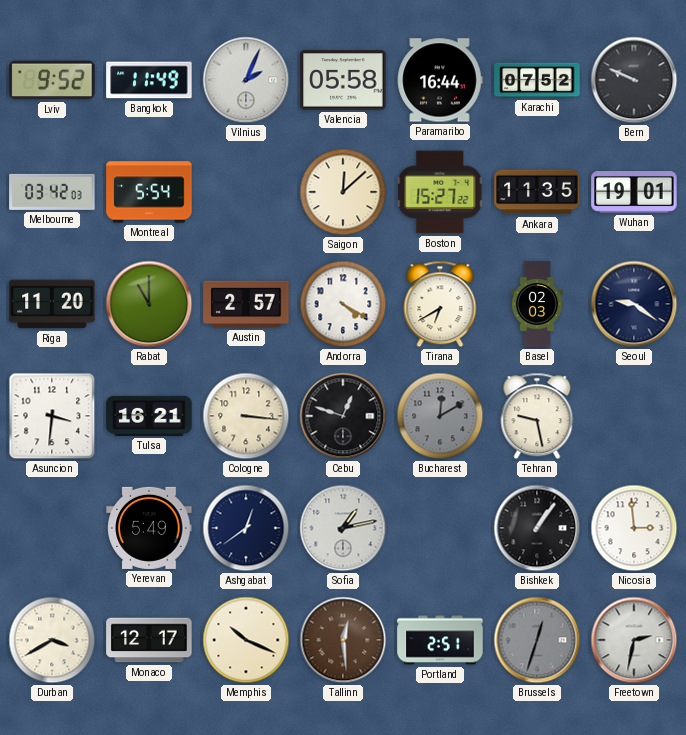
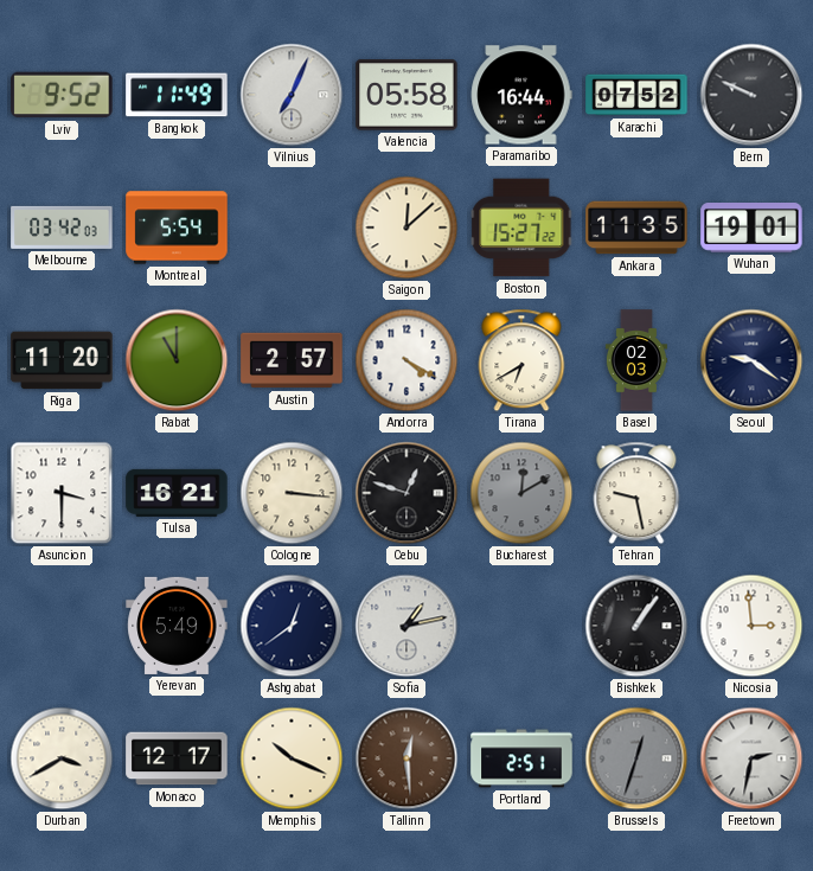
Vilnius: 2:04 -> 7:04
Asuncion: 3:31 -> 3:30
